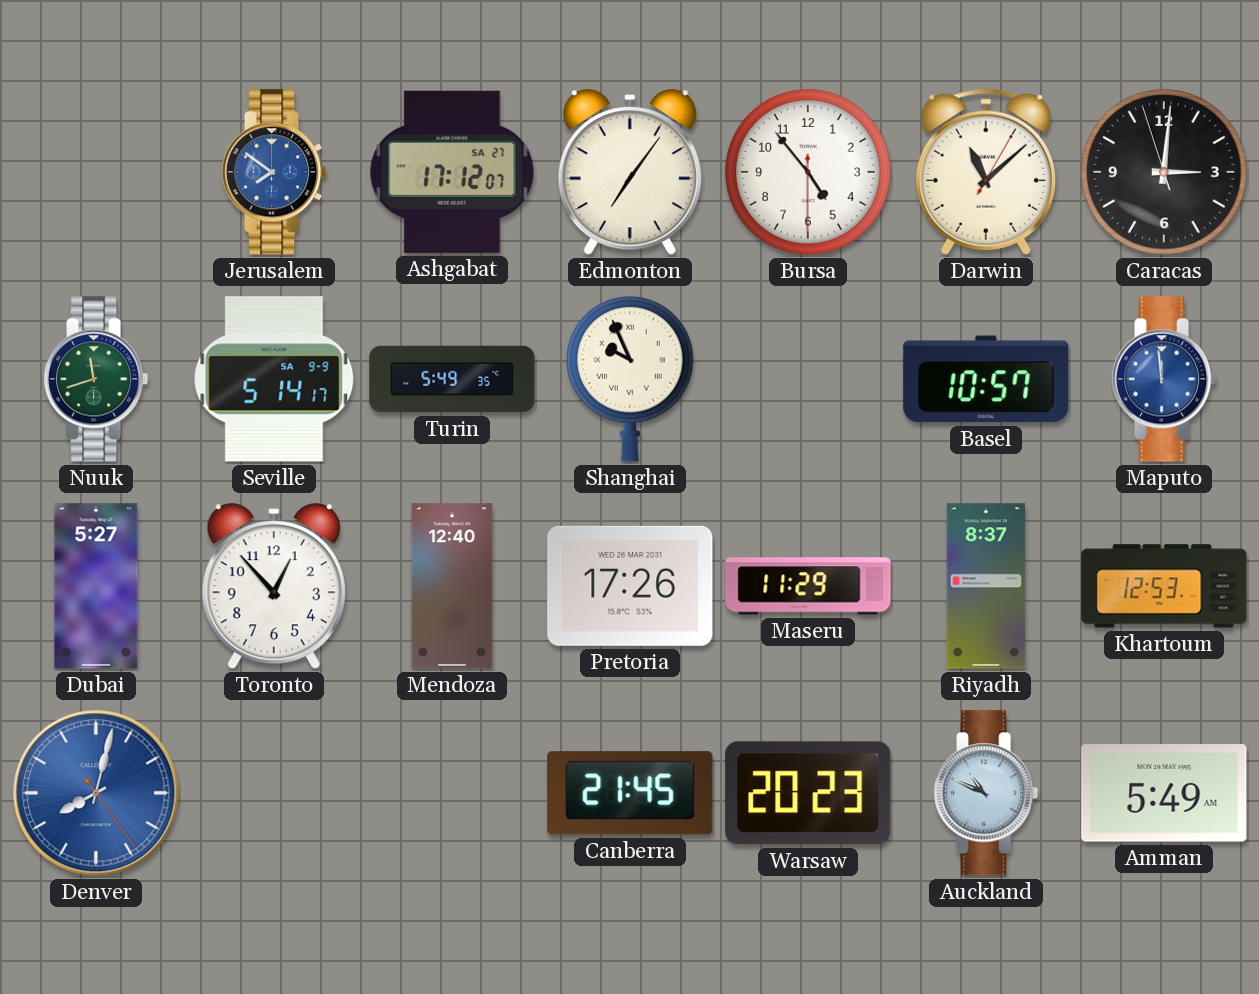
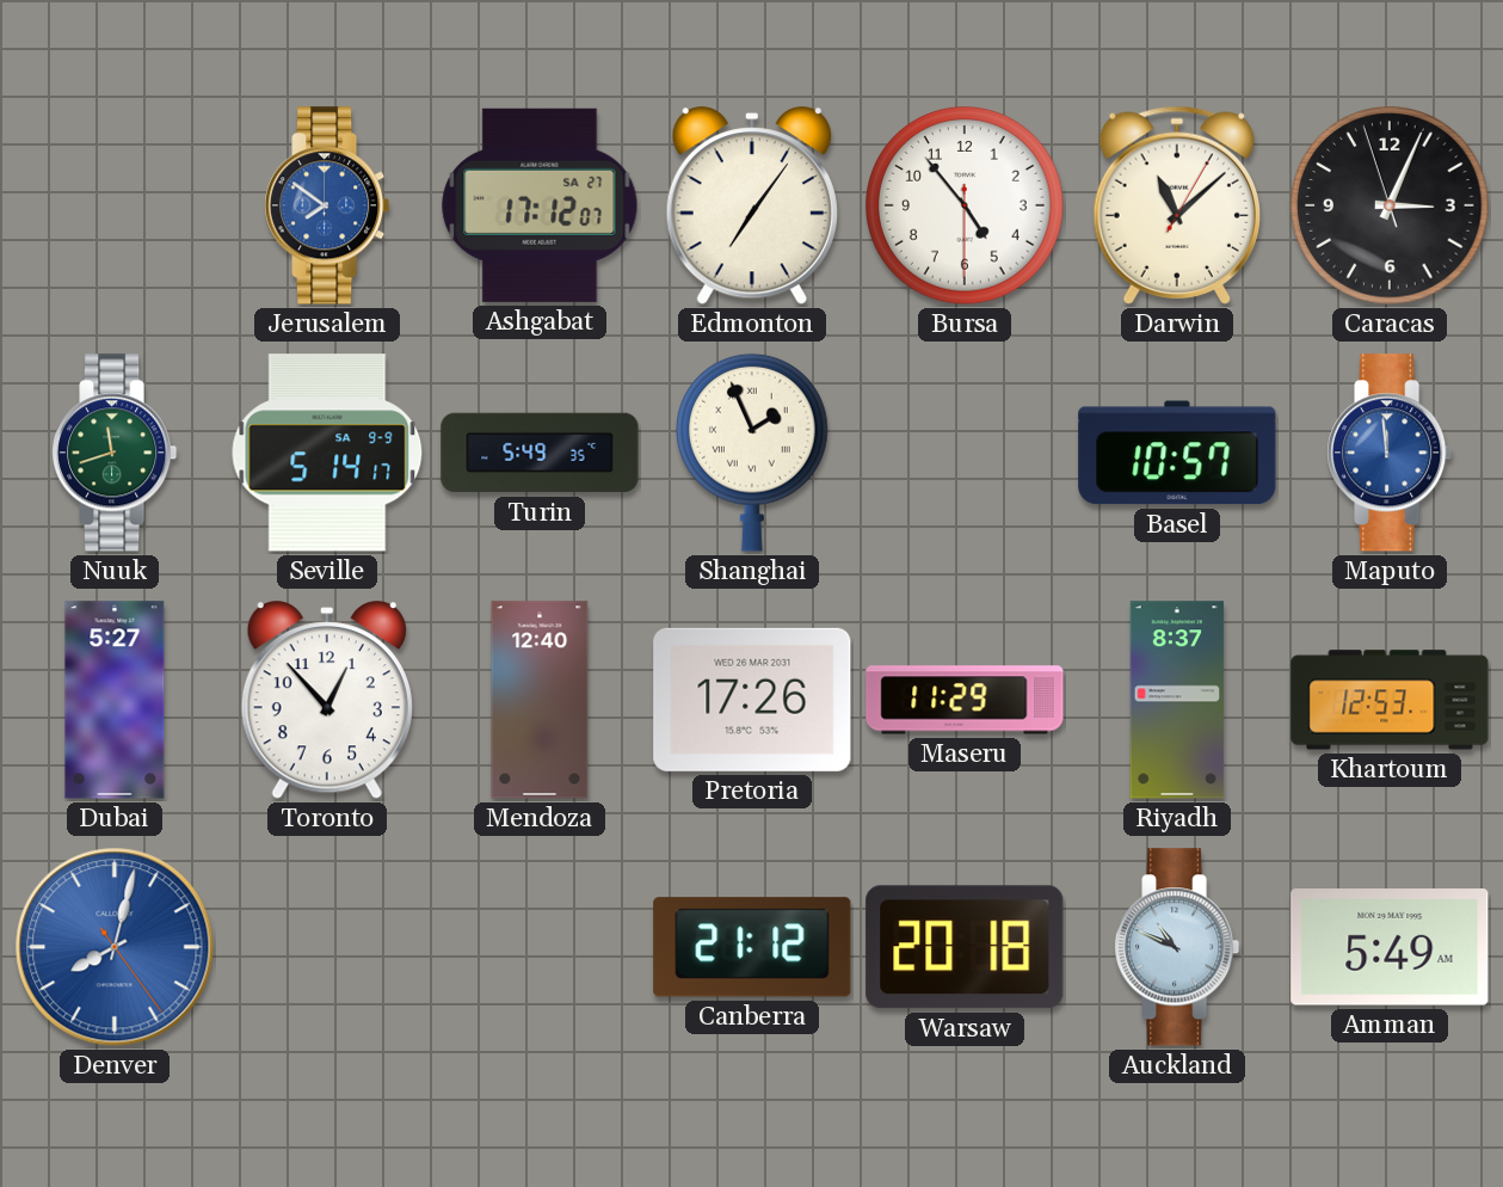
Caracas: 3:00 -> 3:03
Shanghai: 9:56 -> 1:56
Canberra: 21:45 -> 21:12
Warsaw: 20:23 -> 20:18
